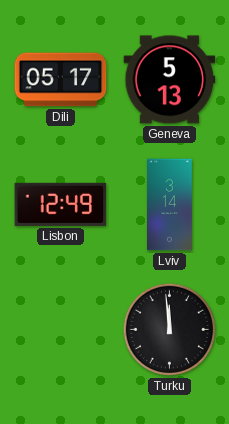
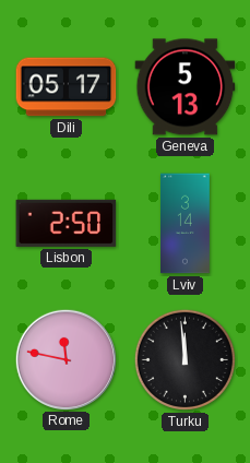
Lisbon: 12:49 -> 2:50
Rome: none -> 11:47
